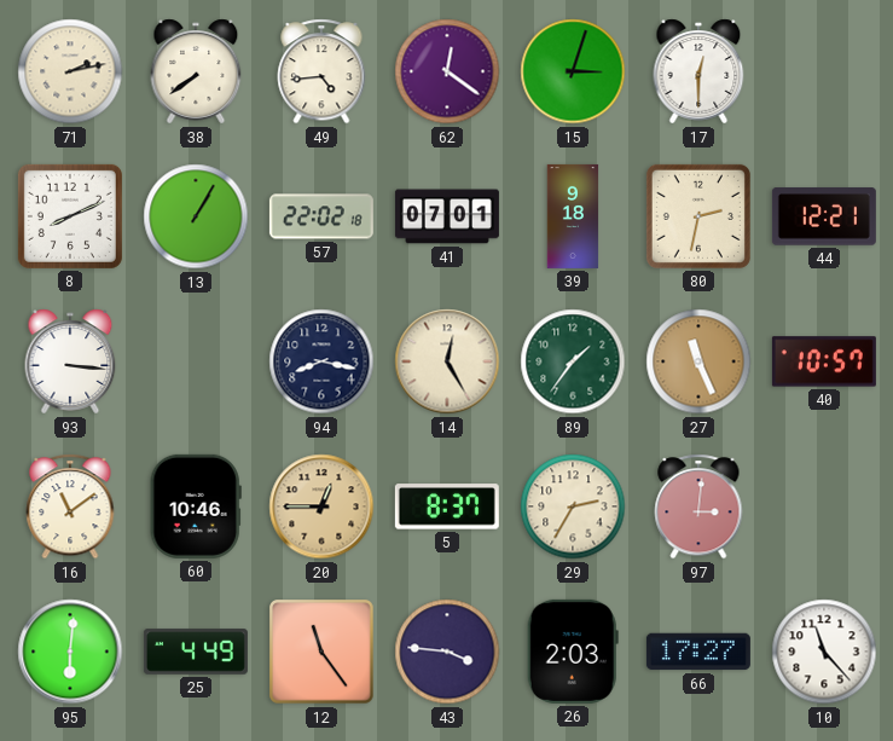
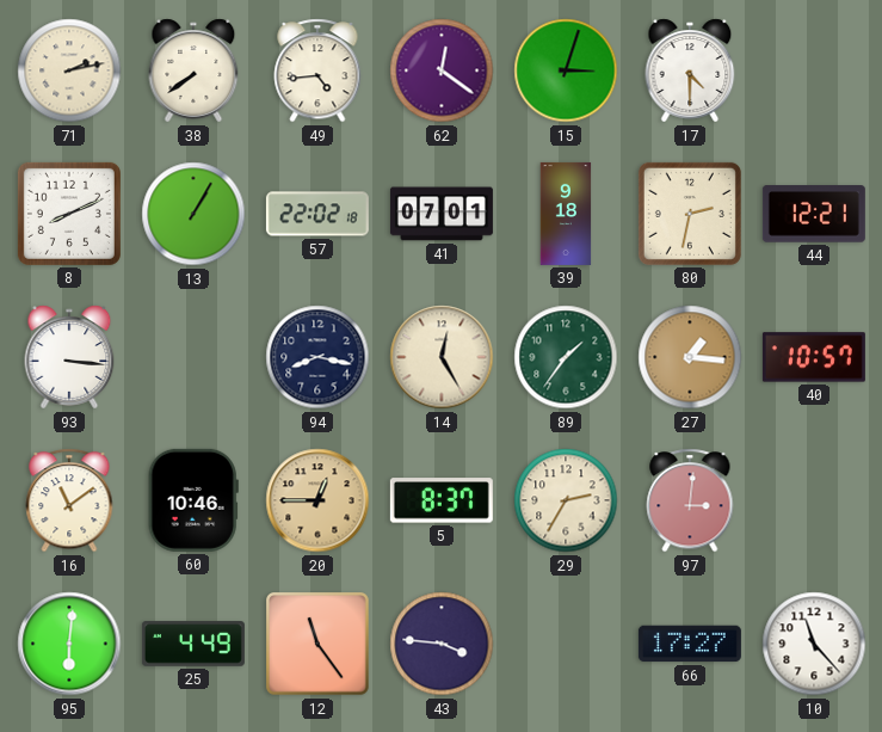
17: 12:30 -> 4:30
27: 11:26 -> 1:16
26: 2:03 -> none
